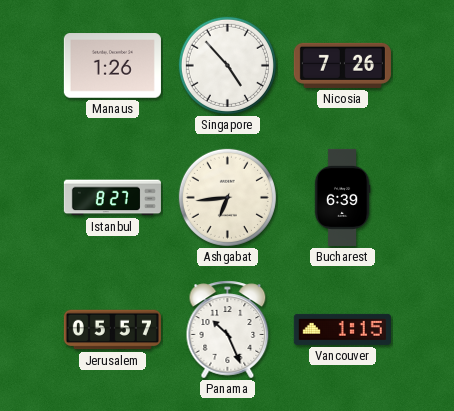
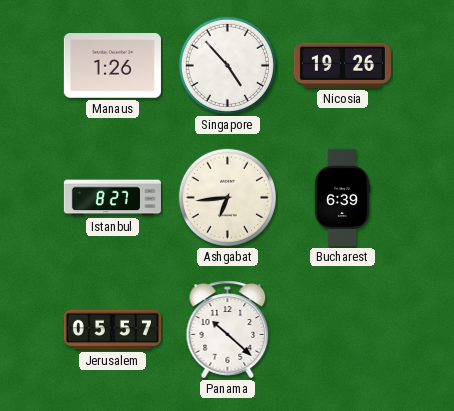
Nicosia: 7:26 -> 19:26
Panama: 10:26 -> 10:22
Vancouver: 1:15 -> none
